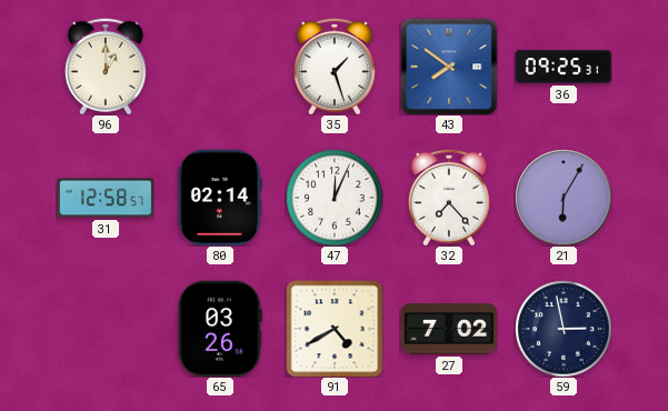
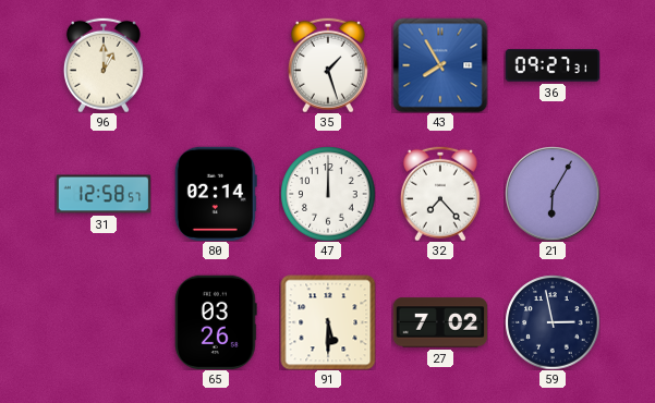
43: 7:51 -> 7:55
36: 09:25 -> 09:27
47: 12:04 -> 12:00
91: 4:40 -> 5:30
